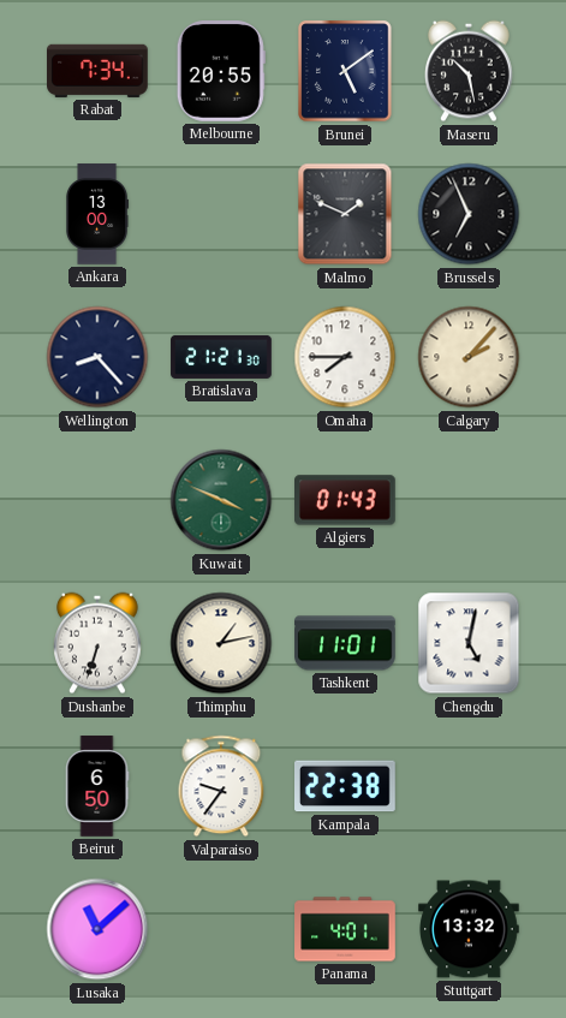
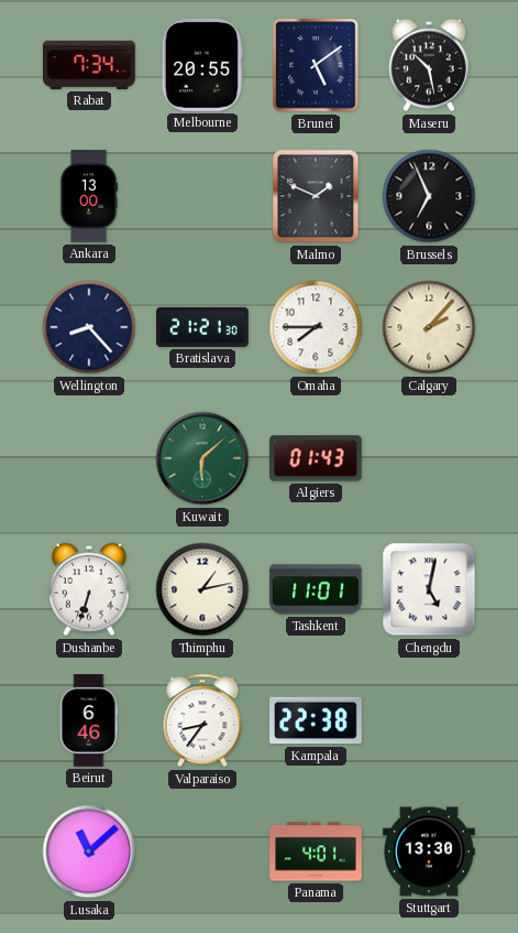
Kuwait: 3:49 -> 6:08
Beirut: 6:50 -> 6:46
Valparaiso: 9:36 -> 8:36
Stuttgart: 13:32 -> 13:30
